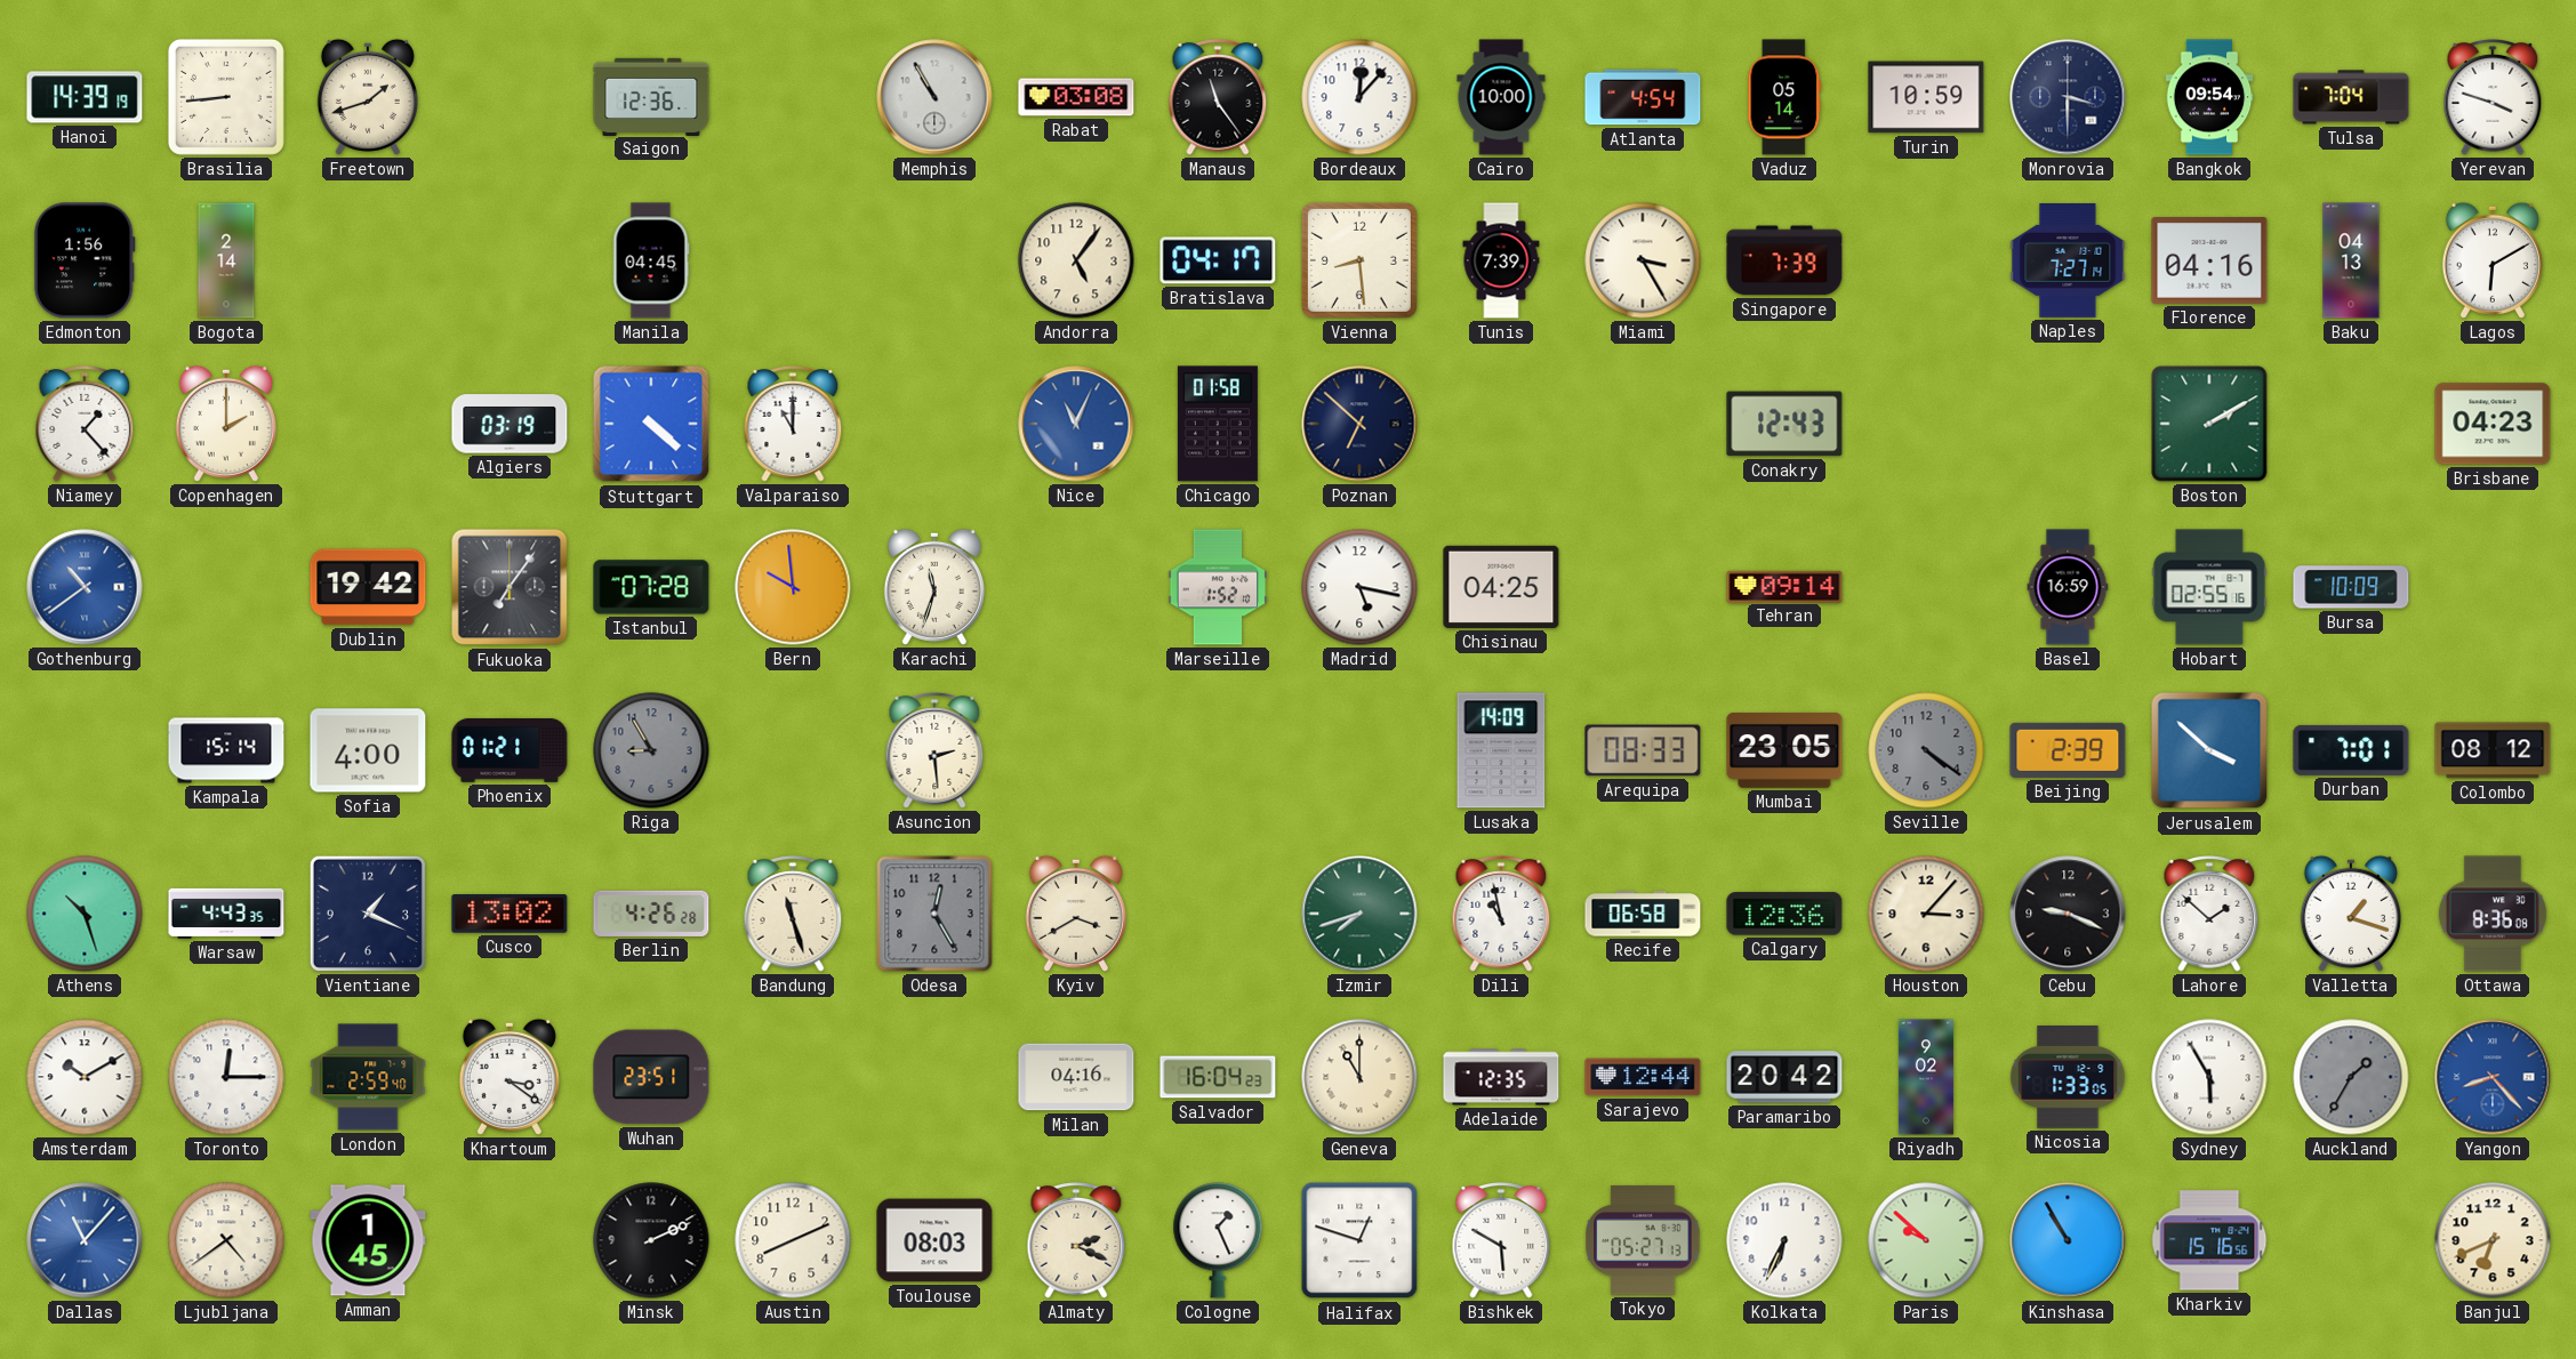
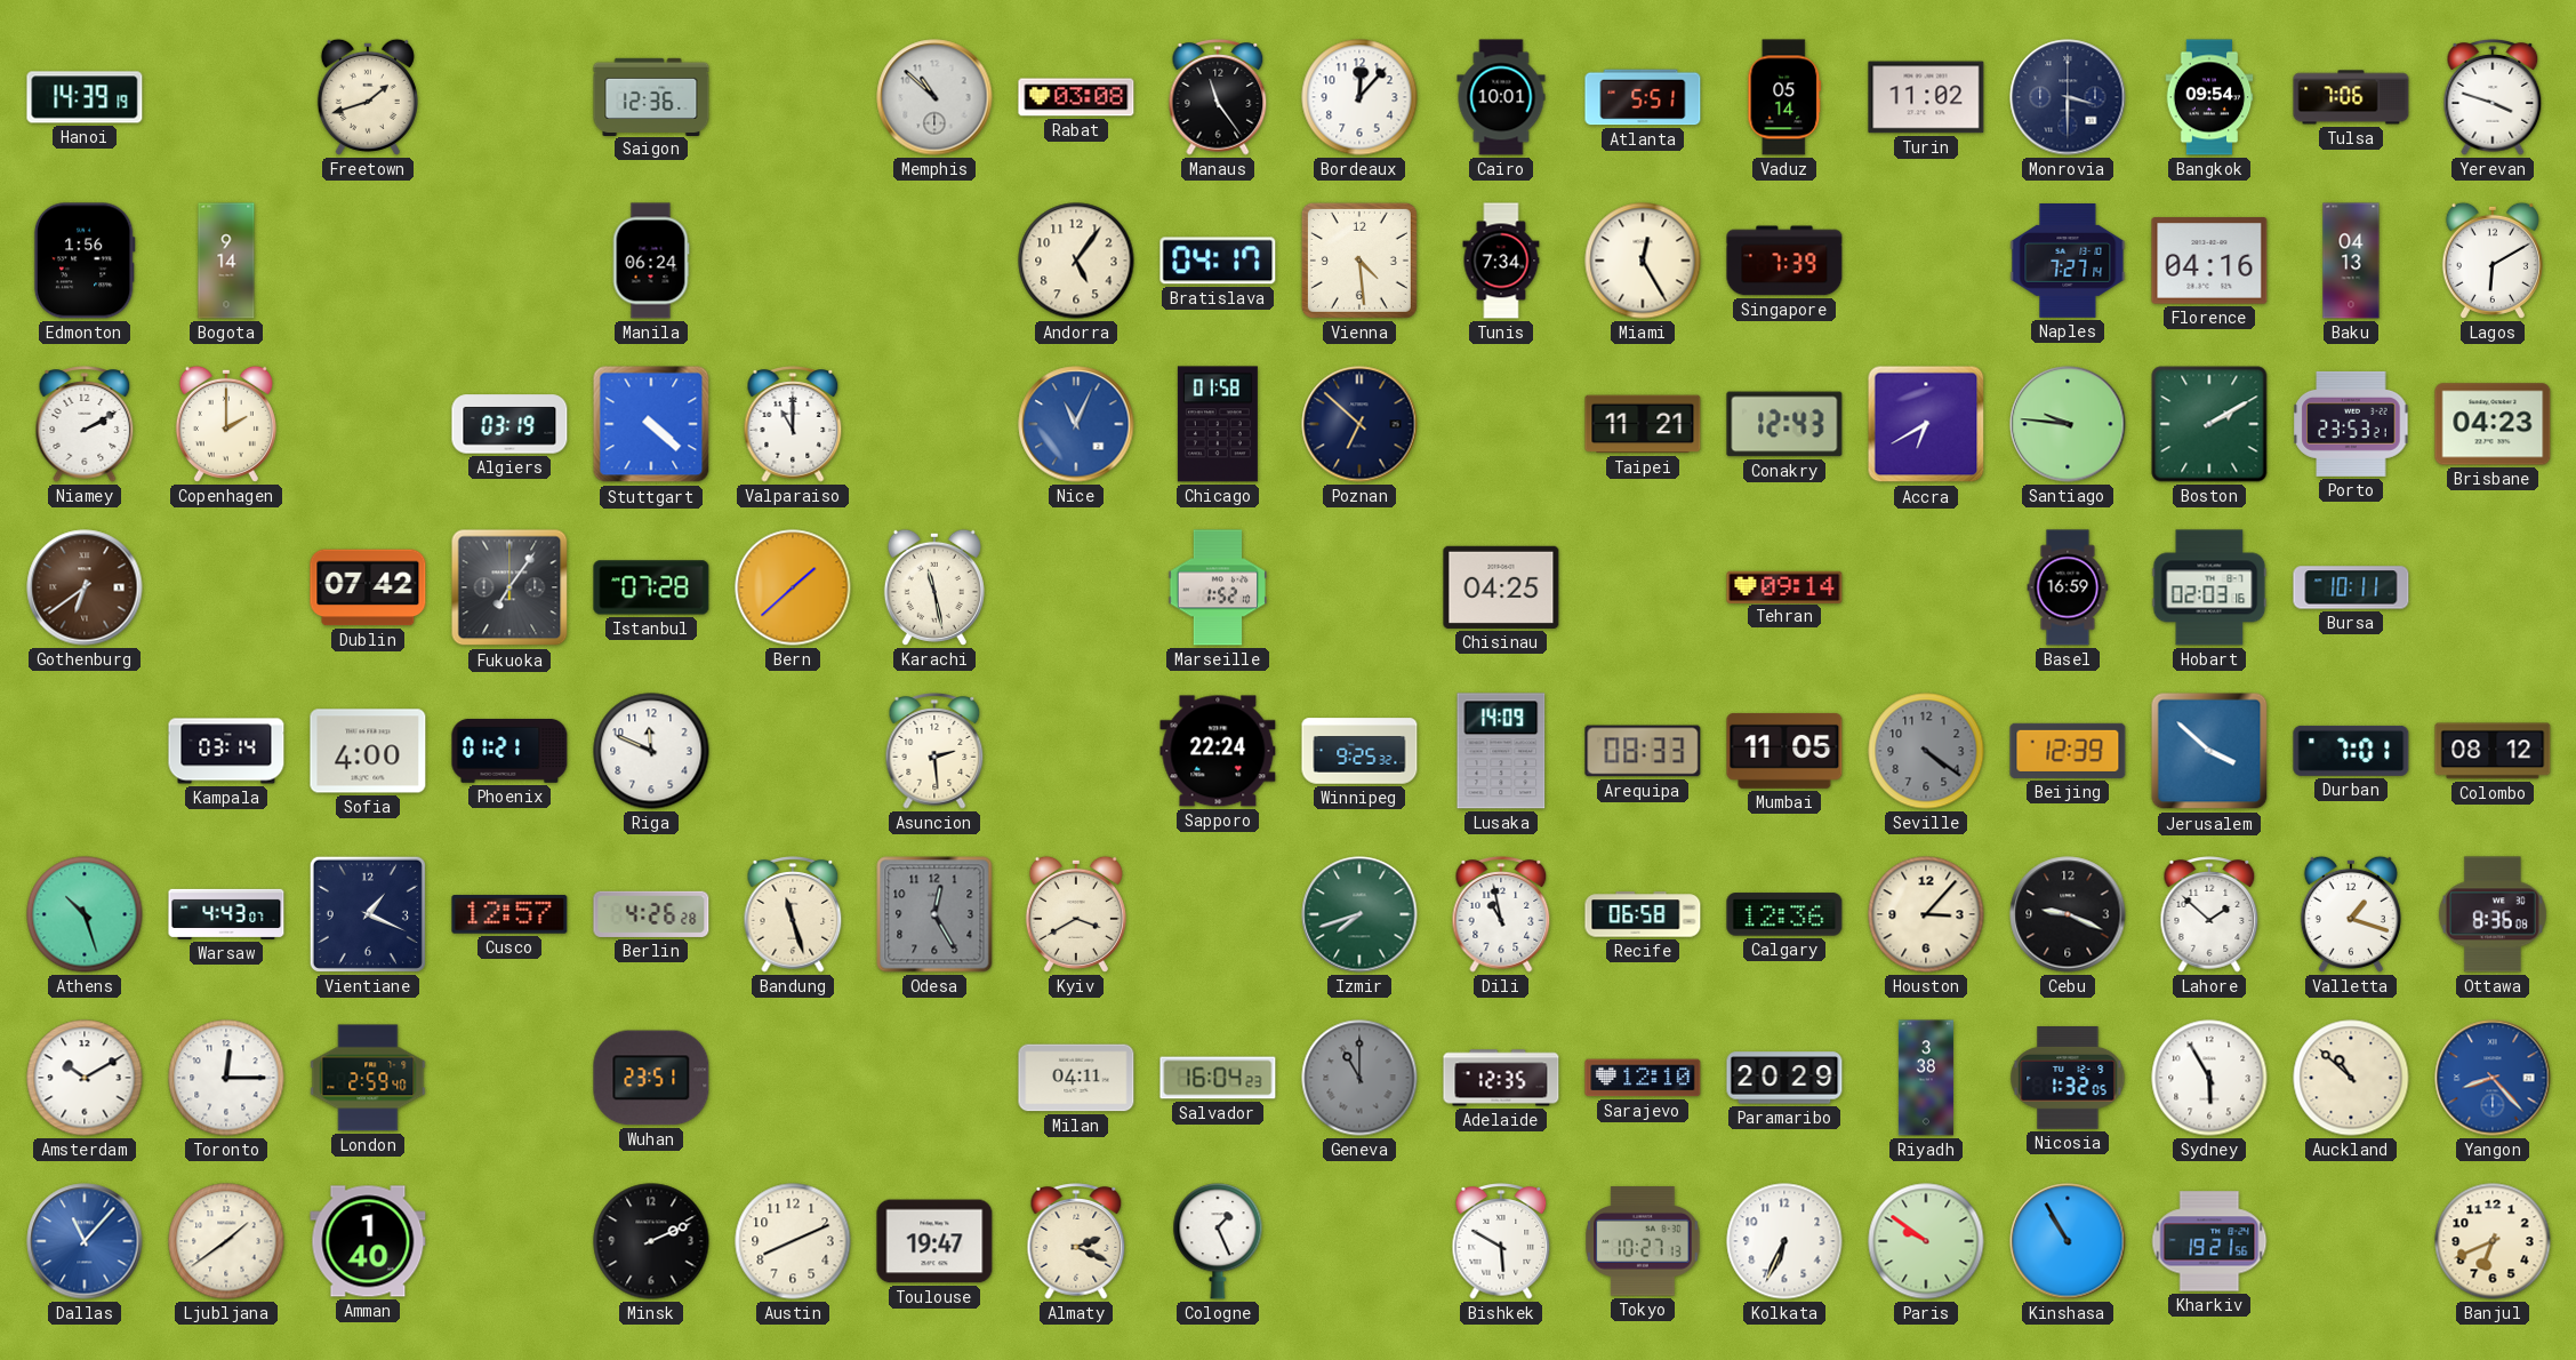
Brasilia: 8:44 -> none
Memphis: 10:55 -> 10:52
Cairo: 10:00 -> 10:01
Atlanta: 4:54 -> 5:51
Turin: 10:59 -> 11:02
Tulsa: 7:04 -> 7:06
Bogota: 2:14 -> 9:14
Manila: 04:45 -> 06:24
Vienna: 8:29 -> 4:29
Tunis: 7:39 -> 7:34
Miami: 3:25 -> 12:25
Niamey: 1:23 -> 2:10
Taipei: none -> 11:21
Accra: none -> 6:40
Santiago: none -> 9:46
Porto: none -> 23:53
Gothenburg: 10:39 -> 6:39
Gothenburg dial: blue -> brown
Dublin: 19:42 -> 07:42
Bern: 9:59 -> 1:38
Karachi: 11:33 -> 11:28
Madrid: 5:17 -> none
Hobart: 02:55 -> 02:03
Bursa: 10:09 -> 10:11
Kampala: 15:14 -> 03:14
Riga: 8:55 -> 11:49
Riga dial: grey -> white
Sapporo: none -> 22:24
Winnipeg: none -> 9:25
Mumbai: 23:05 -> 11:05
Beijing: 2:39 -> 12:39
Warsaw: 4:43:35 -> 4:43:07
Cusco: 13:02 -> 12:57
Khartoum: 3:21 -> none
Milan: 04:16 -> 04:11
Geneva dial: cream -> grey
Sarajevo: 12:44 -> 12:10
Paramaribo: 20:42 -> 20:29
Riyadh: 9:02 -> 3:38
Nicosia: 1:33 -> 1:32
Auckland: 1:35 -> 10:52
Auckland dial: grey -> cream
Ljubljana: 4:39 -> 1:39
Amman: 1:45 -> 1:40
Toulouse: 08:03 -> 19:47
Halifax: 12:48 -> none
Tokyo: 05:27 -> 10:27
Paris: 9:52 -> 9:51
Kharkiv: 15:16 -> 19:21
